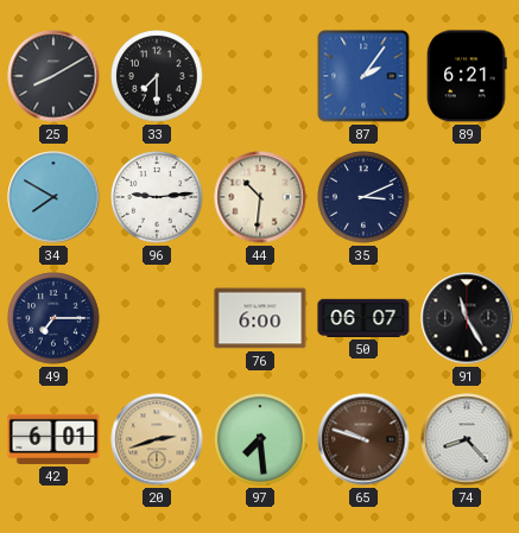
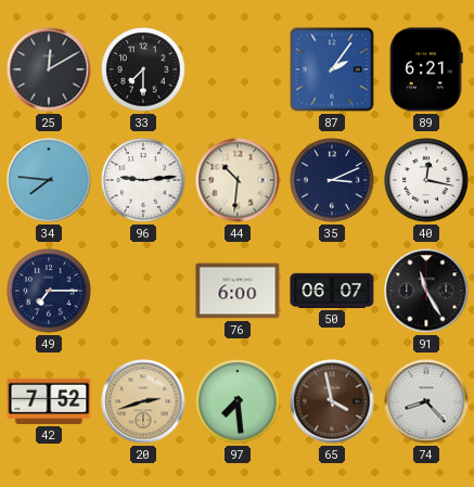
25: 8:10 -> 12:10
34: 7:50 -> 7:46
40: none -> 12:17
42: 6:01 -> 7:52
65: 9:48 -> 3:58
